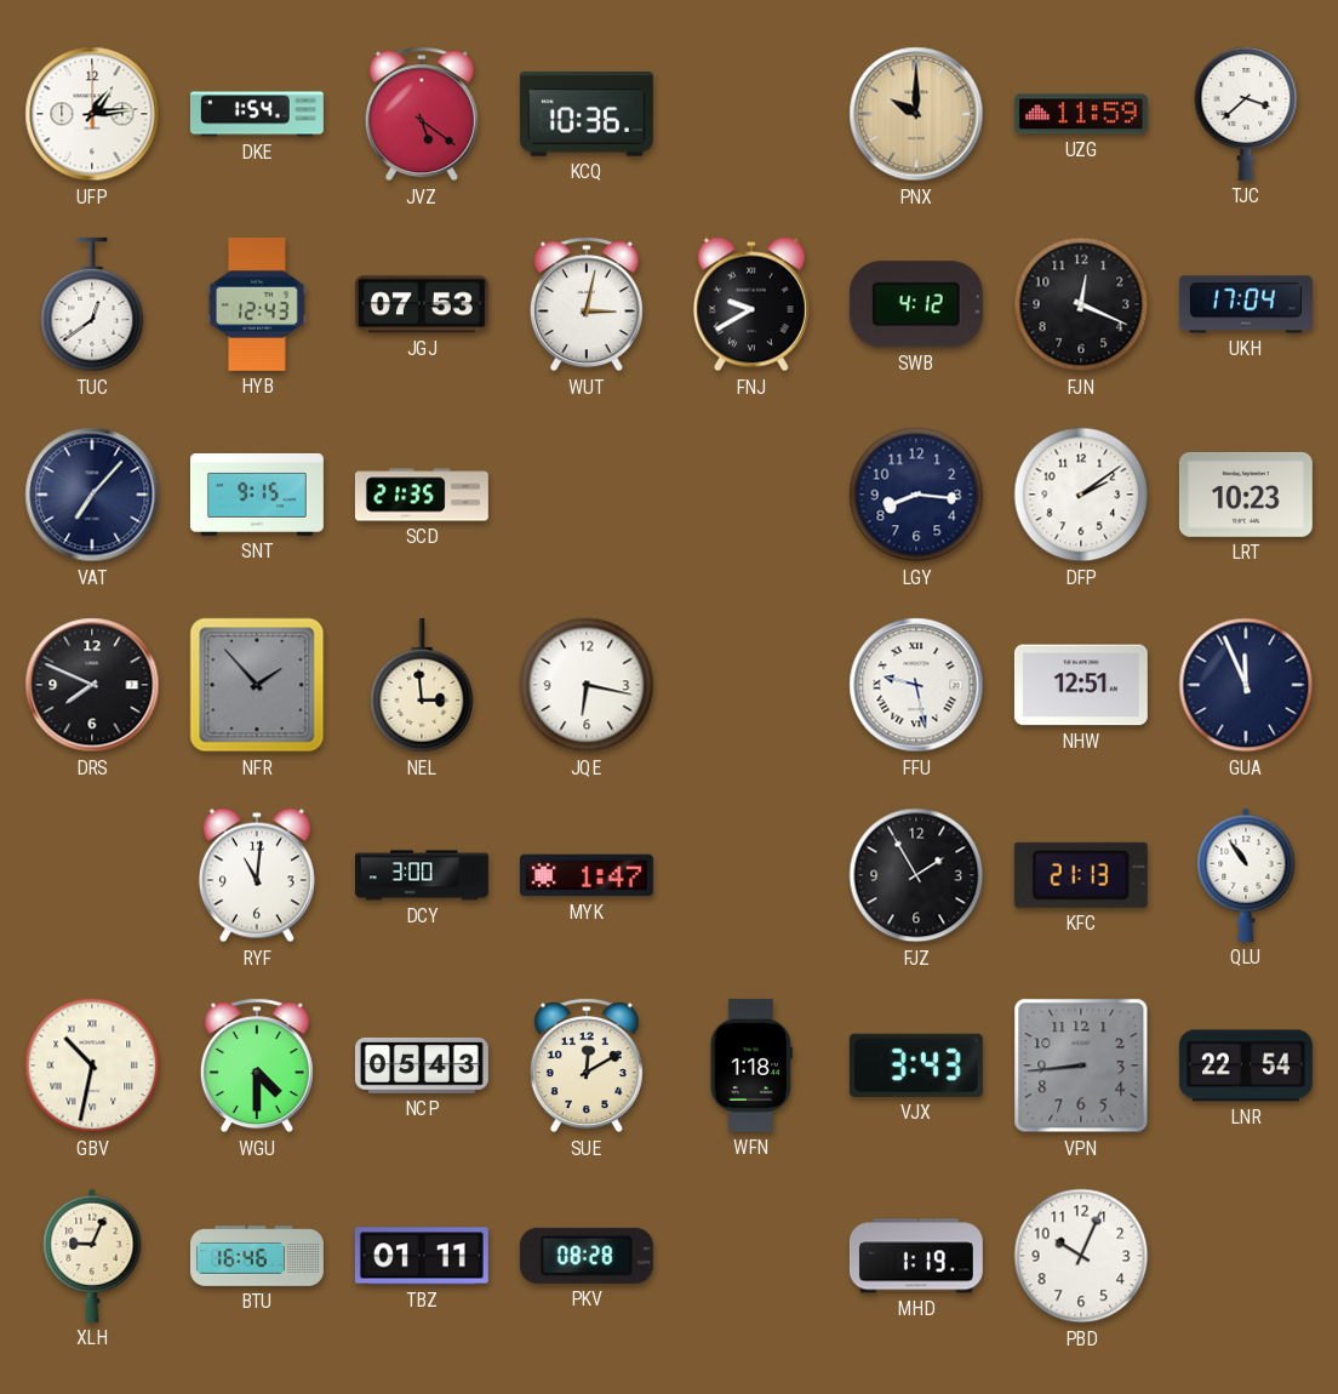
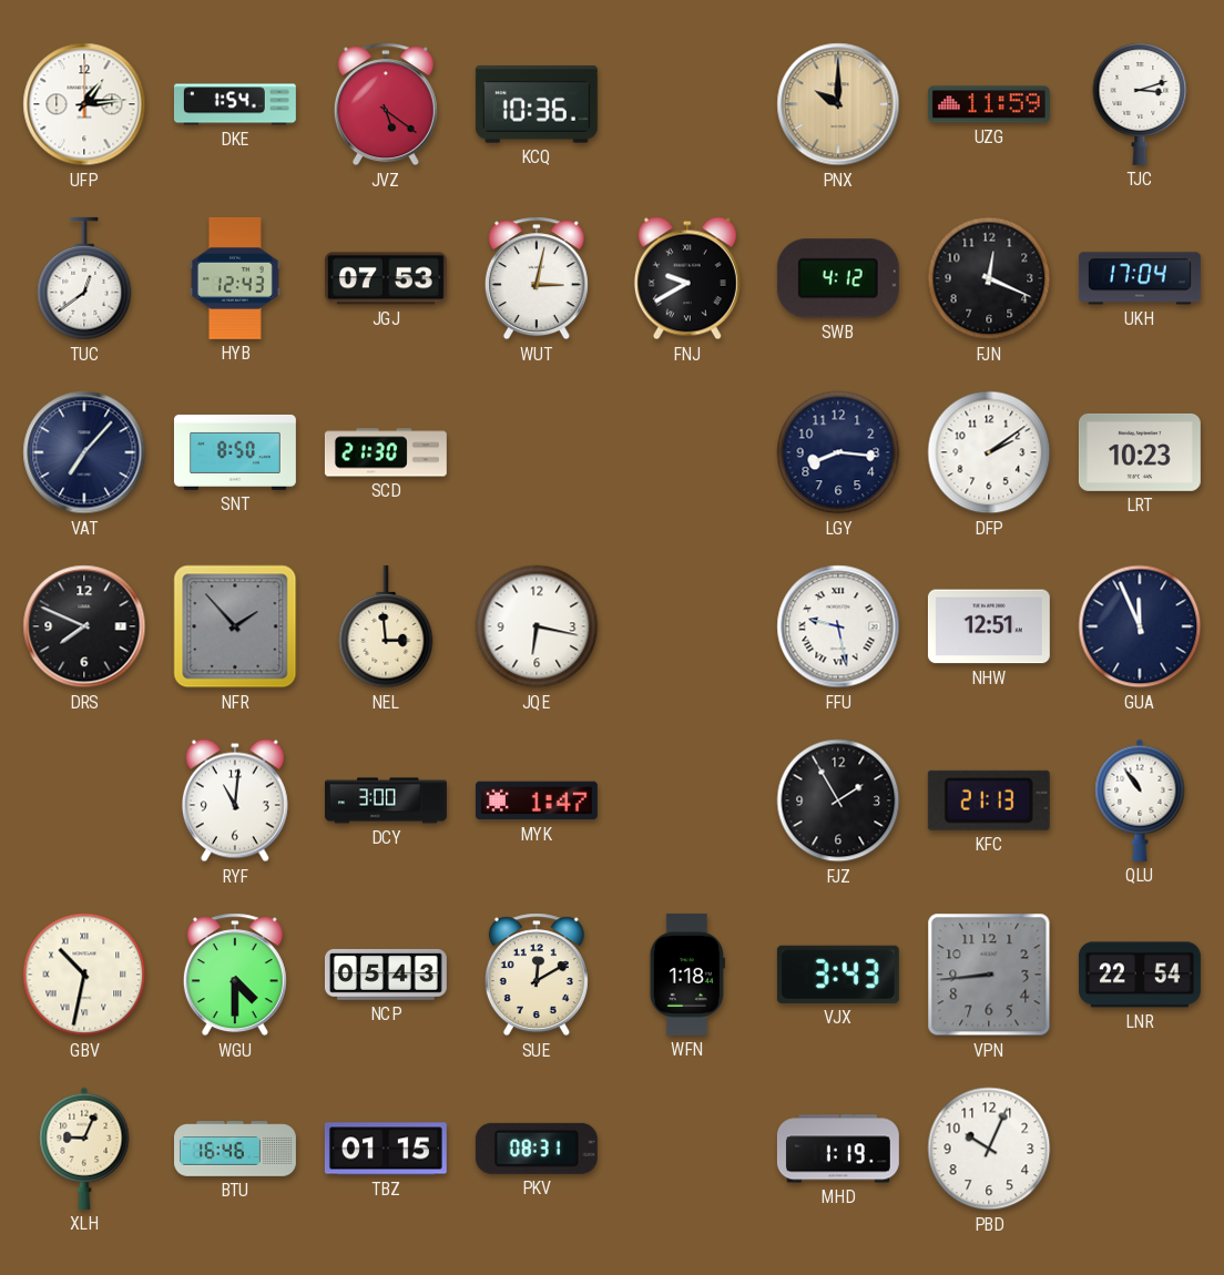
TJC: 3:38 -> 3:12
SNT: 9:15 -> 8:50
SCD: 21:35 -> 21:30
TBZ: 01:11 -> 01:15
PKV: 08:28 -> 08:31
